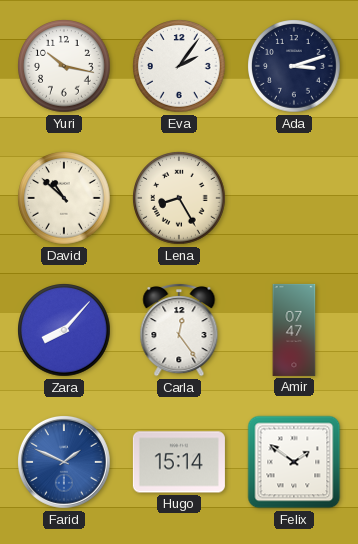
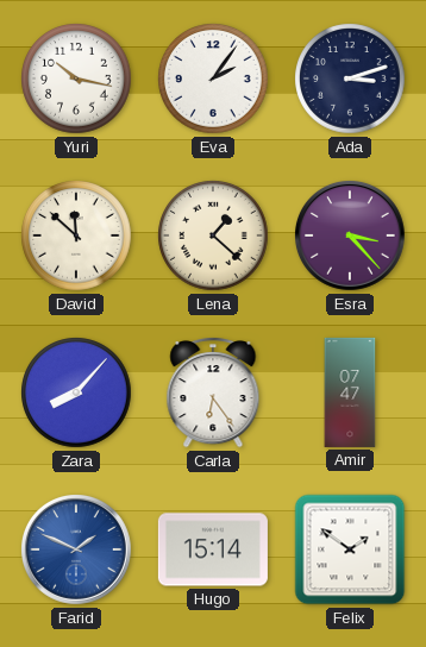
David: 10:52 -> 11:52
Lena: 8:25 -> 1:22
Esra: none -> 3:23
Carla: 12:24 -> 6:24
